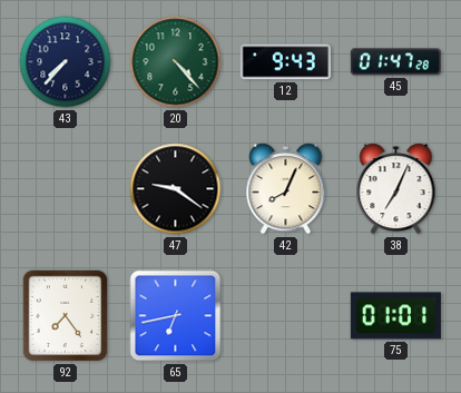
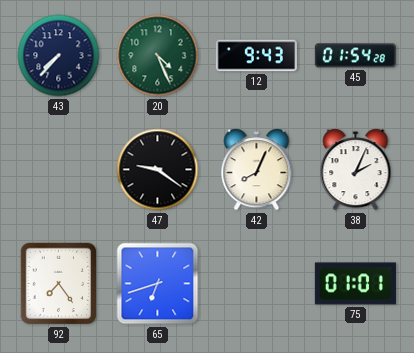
20: 4:23 -> 4:26
45: 01:47 -> 01:54
38: 7:04 -> 2:04
65: 6:43 -> 6:42
